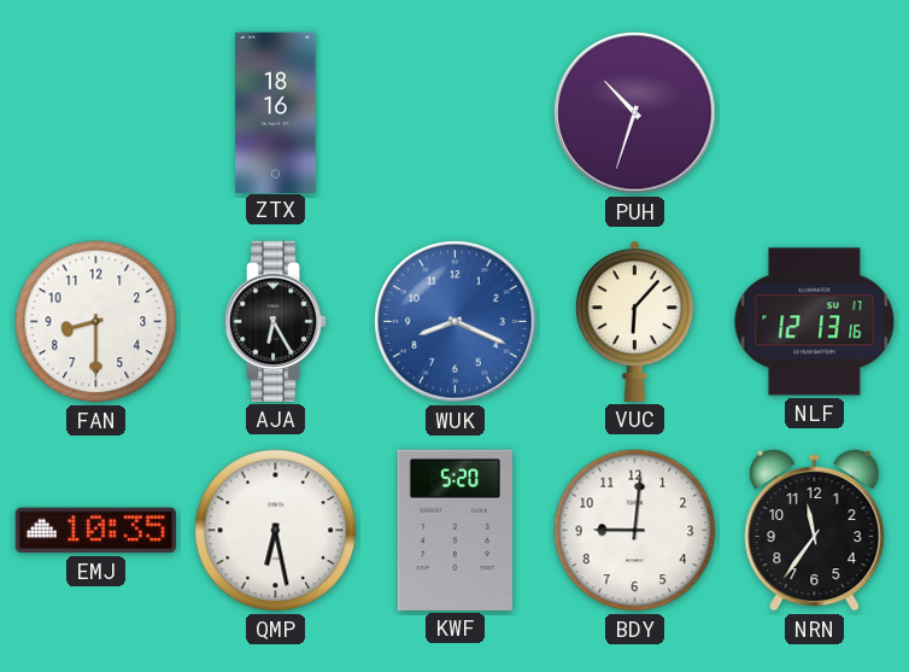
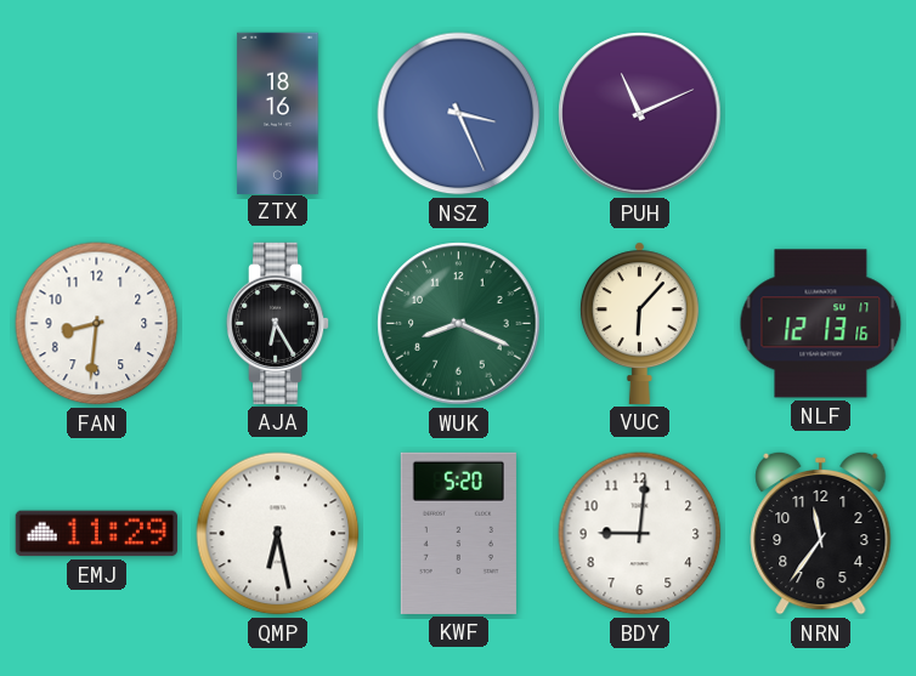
NSZ: none -> 3:26
PUH: 10:33 -> 11:11
FAN: 8:30 -> 8:31
WUK dial: blue -> green
EMJ: 10:35 -> 11:29
